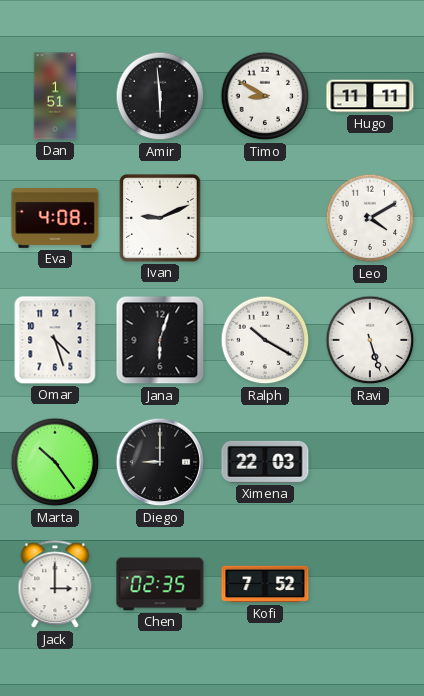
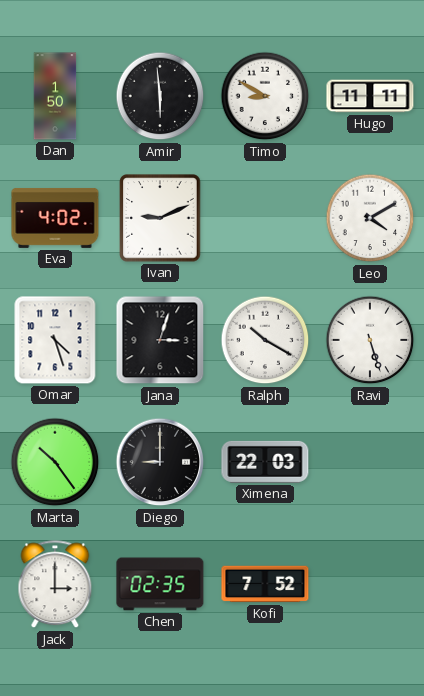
Dan: 1:51 -> 1:50
Eva: 4:08 -> 4:02
Jana: 6:03 -> 3:03
